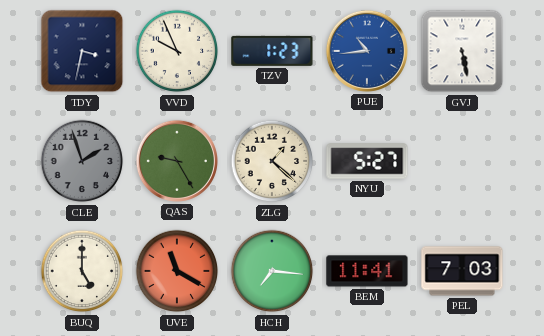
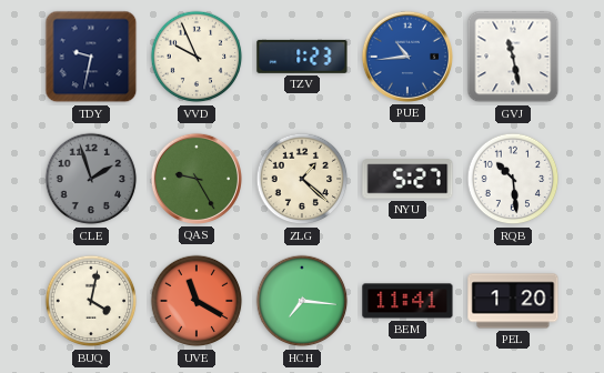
TDY: 3:32 -> 9:32
GVJ: 5:28 -> 11:28
RQB: none -> 10:29
BUQ: 5:00 -> 4:02
PEL: 7:03 -> 1:20
